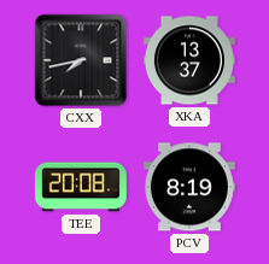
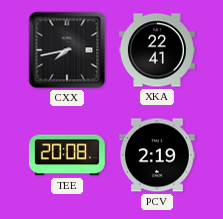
XKA: 13:37 -> 22:41
PCV: 8:19 -> 2:19
